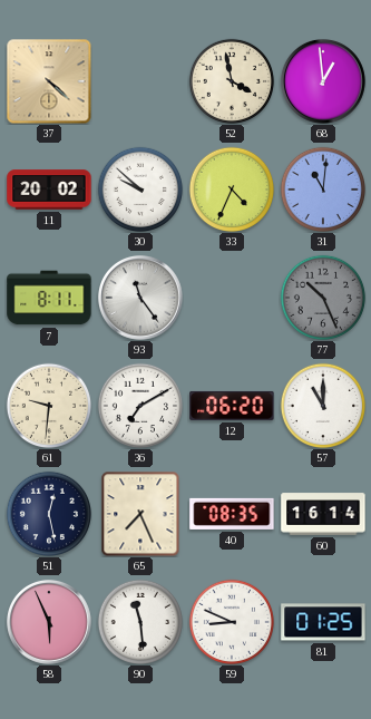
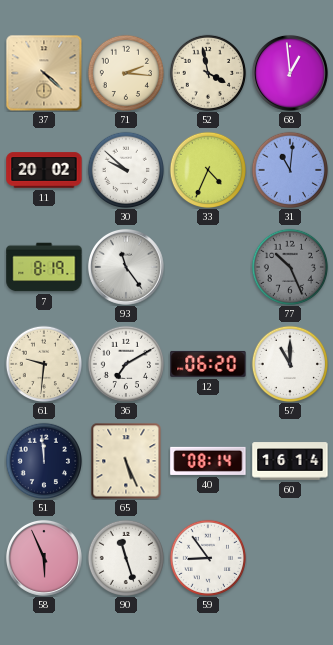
71: none -> 2:16
7: 8:11 -> 8:19
51: 12:28 -> 11:59
65: 7:26 -> 5:26
40: 08:35 -> 08:14
90: 11:29 -> 11:27
59: 8:49 -> 8:54
81: 01:25 -> none
